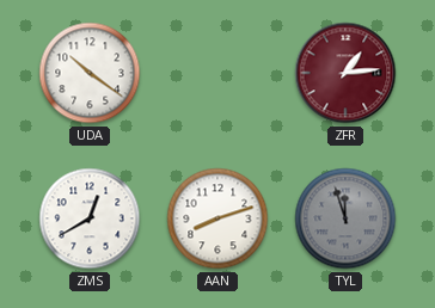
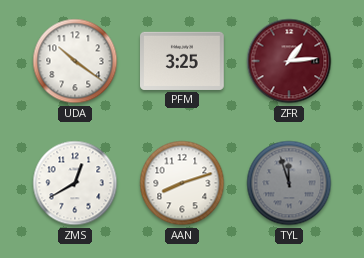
PFM: none -> 3:25
